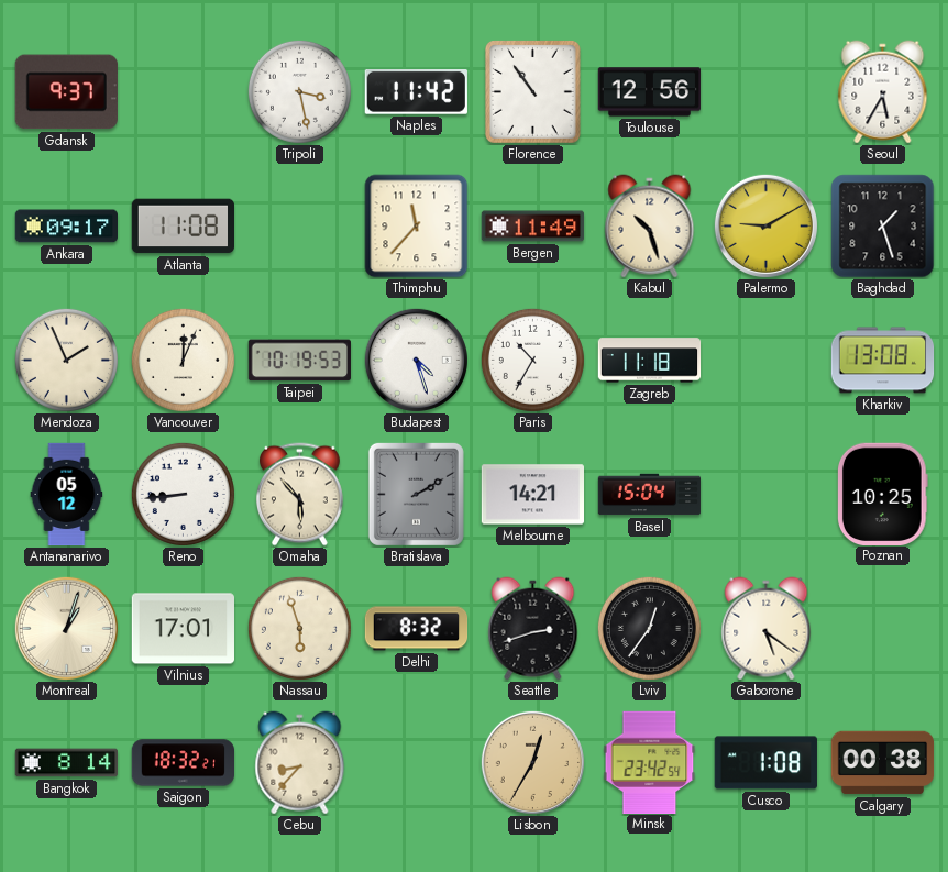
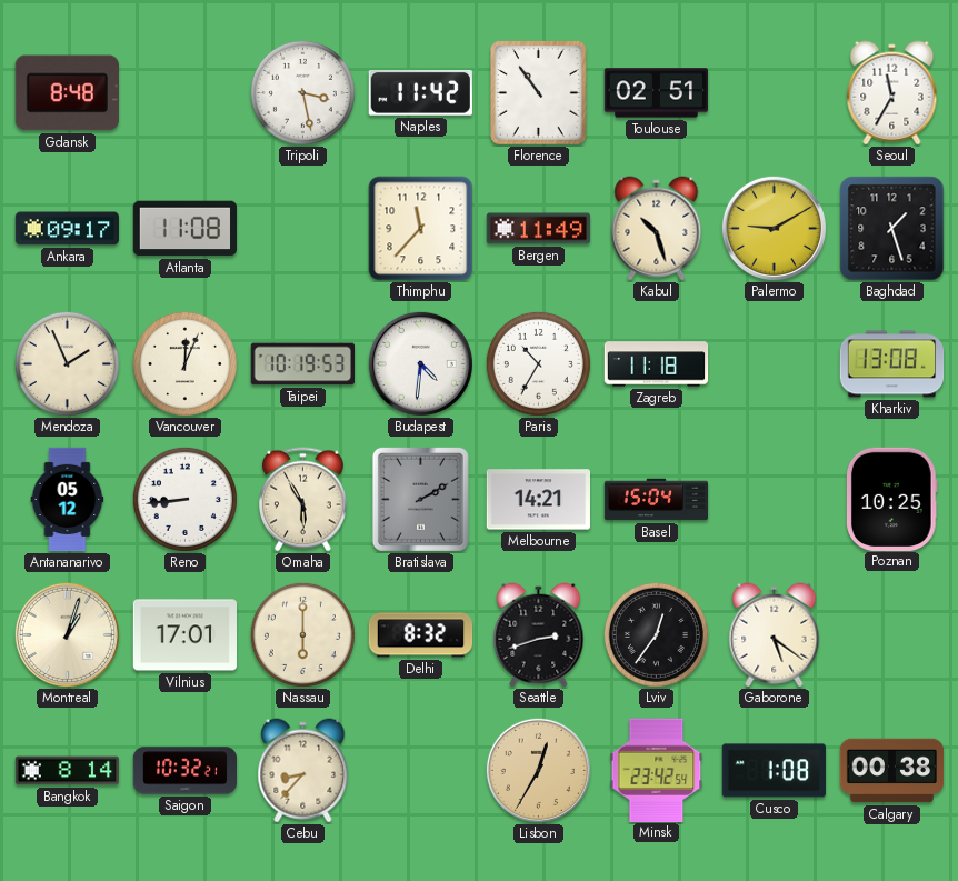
Gdansk: 9:37 -> 8:48
Toulouse: 12:56 -> 02:51
Seoul: 5:35 -> 11:35
Budapest: 4:27 -> 4:31
Omaha: 5:53 -> 5:55
Nassau: 5:57 -> 6:00
Saigon: 18:32 -> 10:32
